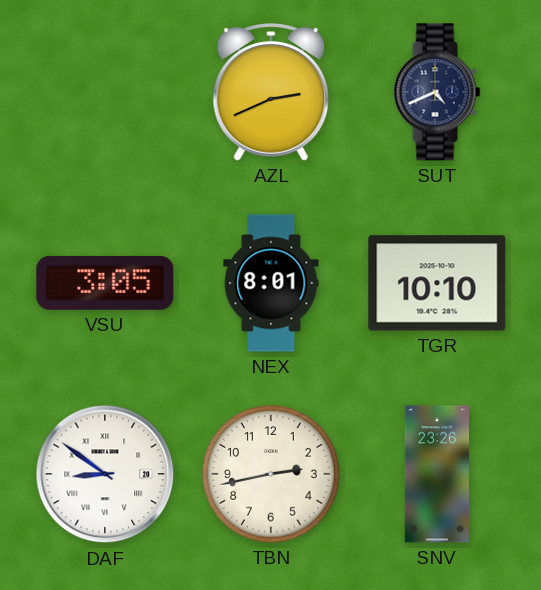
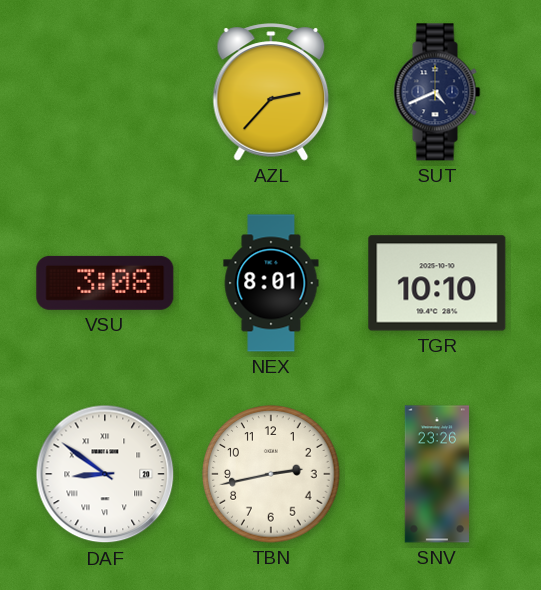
AZL: 2:41 -> 2:37
VSU: 3:05 -> 3:08
